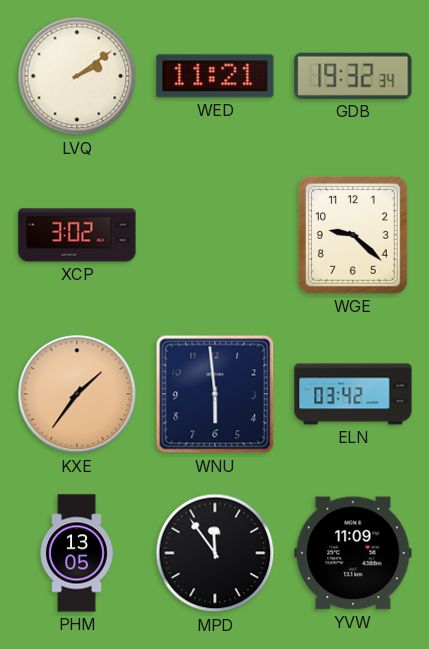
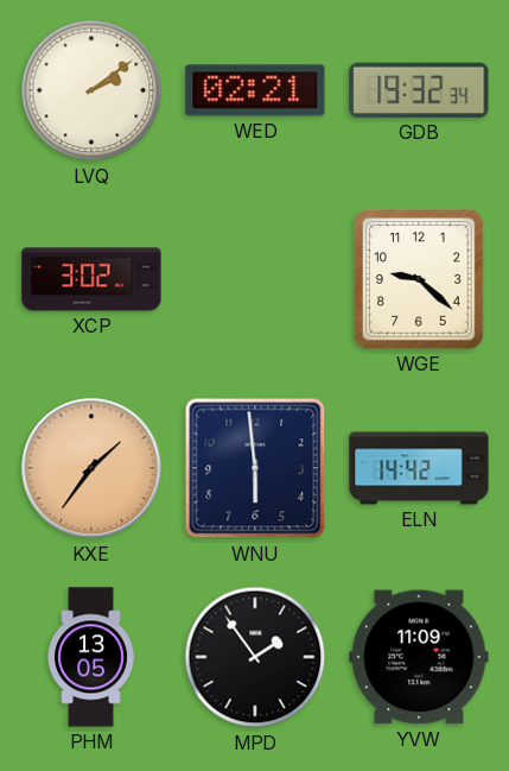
WED: 11:21 -> 02:21
ELN: 03:42 -> 14:42
MPD: 11:54 -> 1:54
